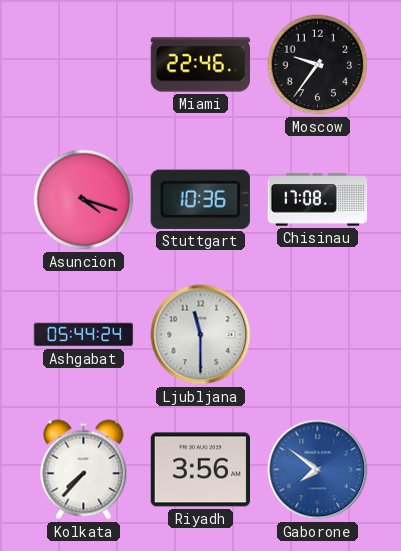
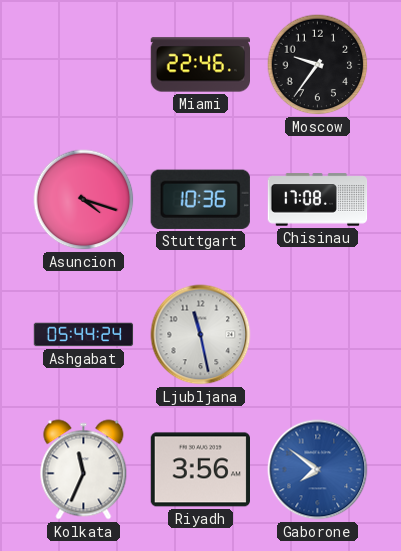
Ljubljana: 11:30 -> 11:28
Kolkata: 7:37 -> 11:34
